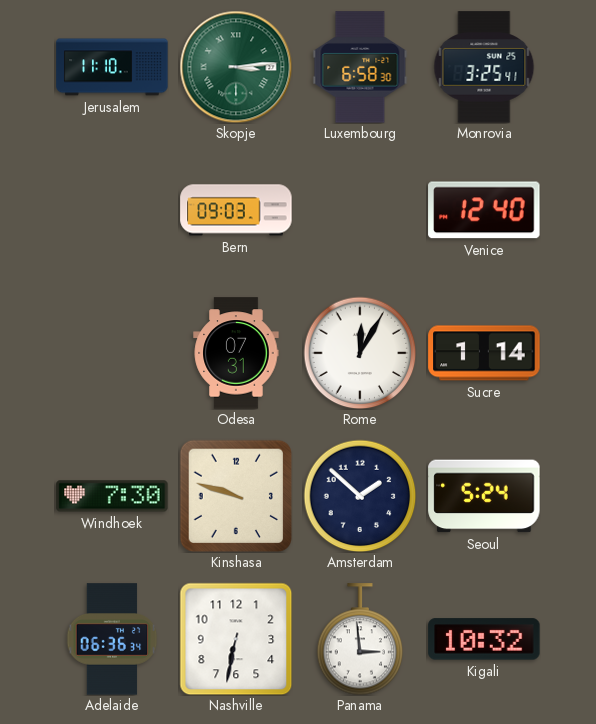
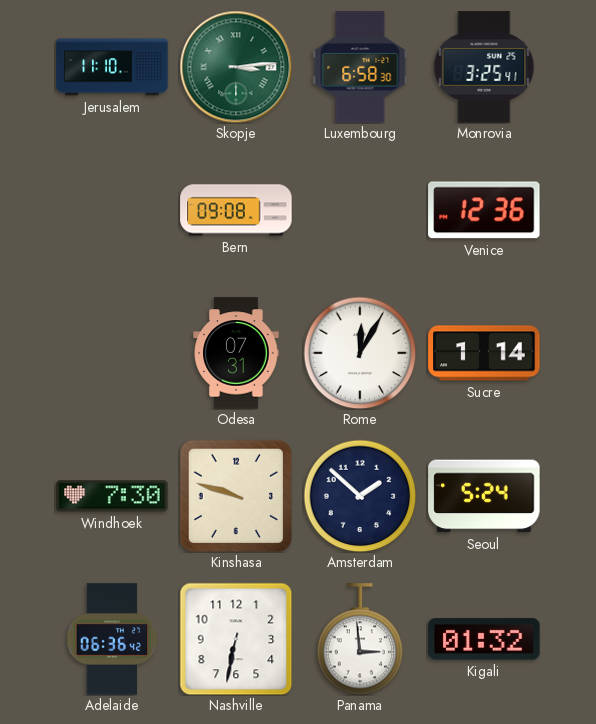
Bern: 09:03 -> 09:08
Venice: 12:40 -> 12:36
Adelaide: 06:36:34 -> 06:36:42
Kigali: 10:32 -> 01:32
